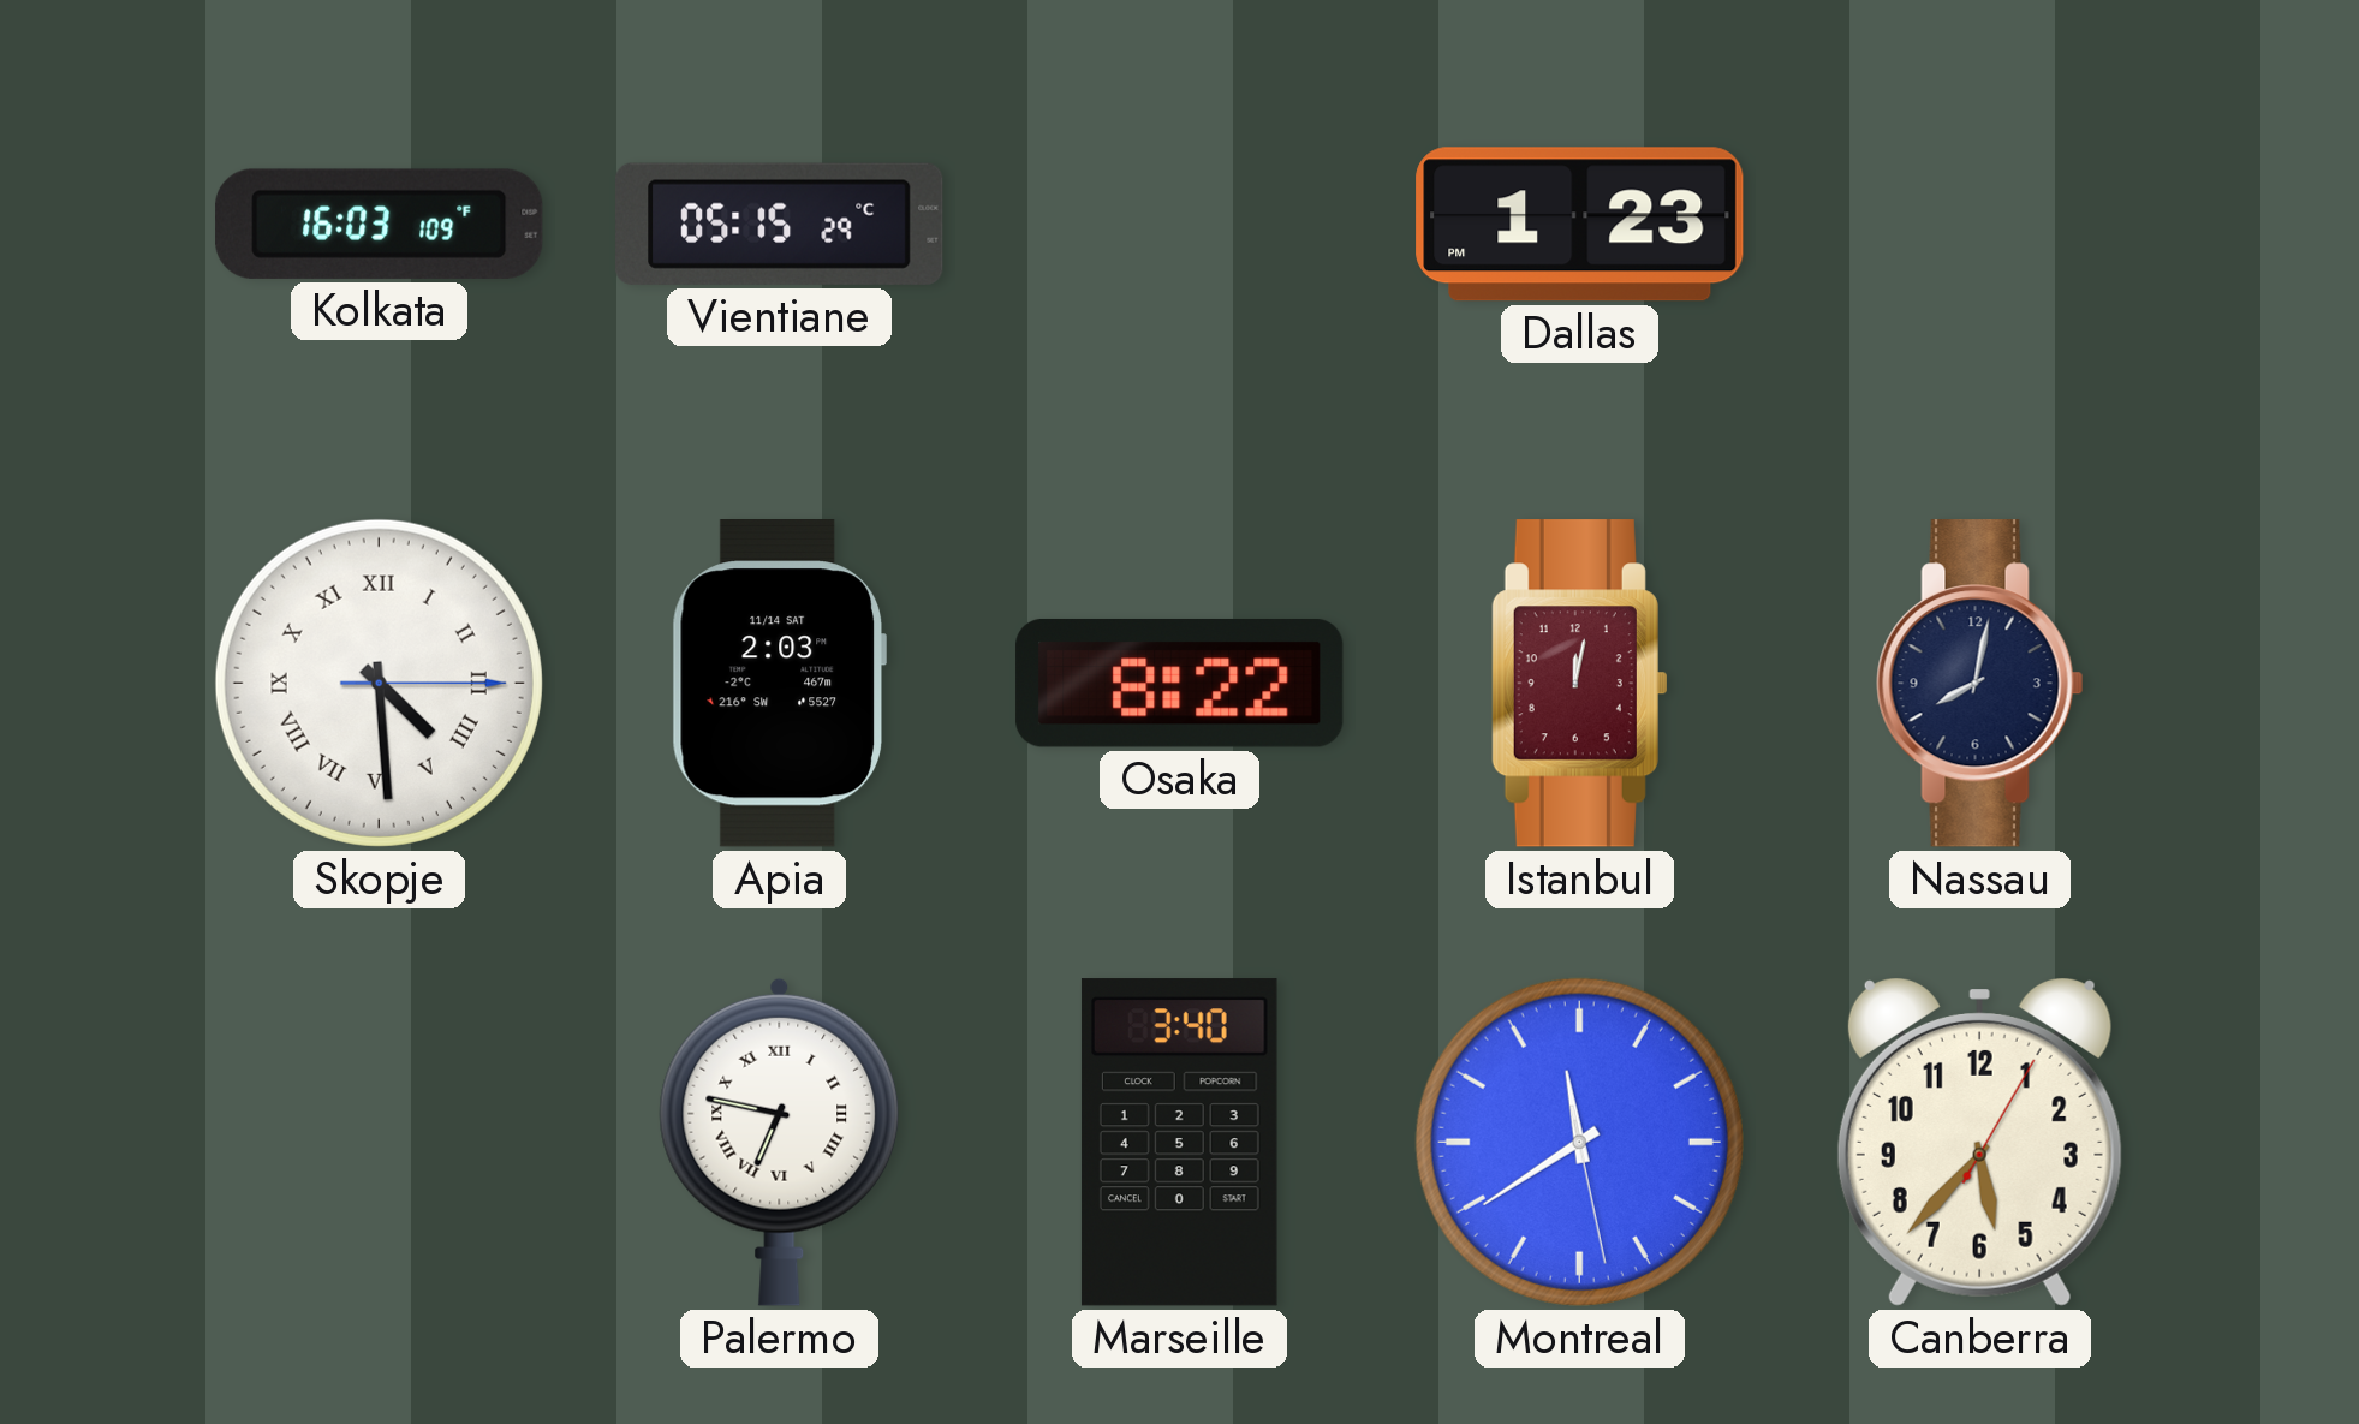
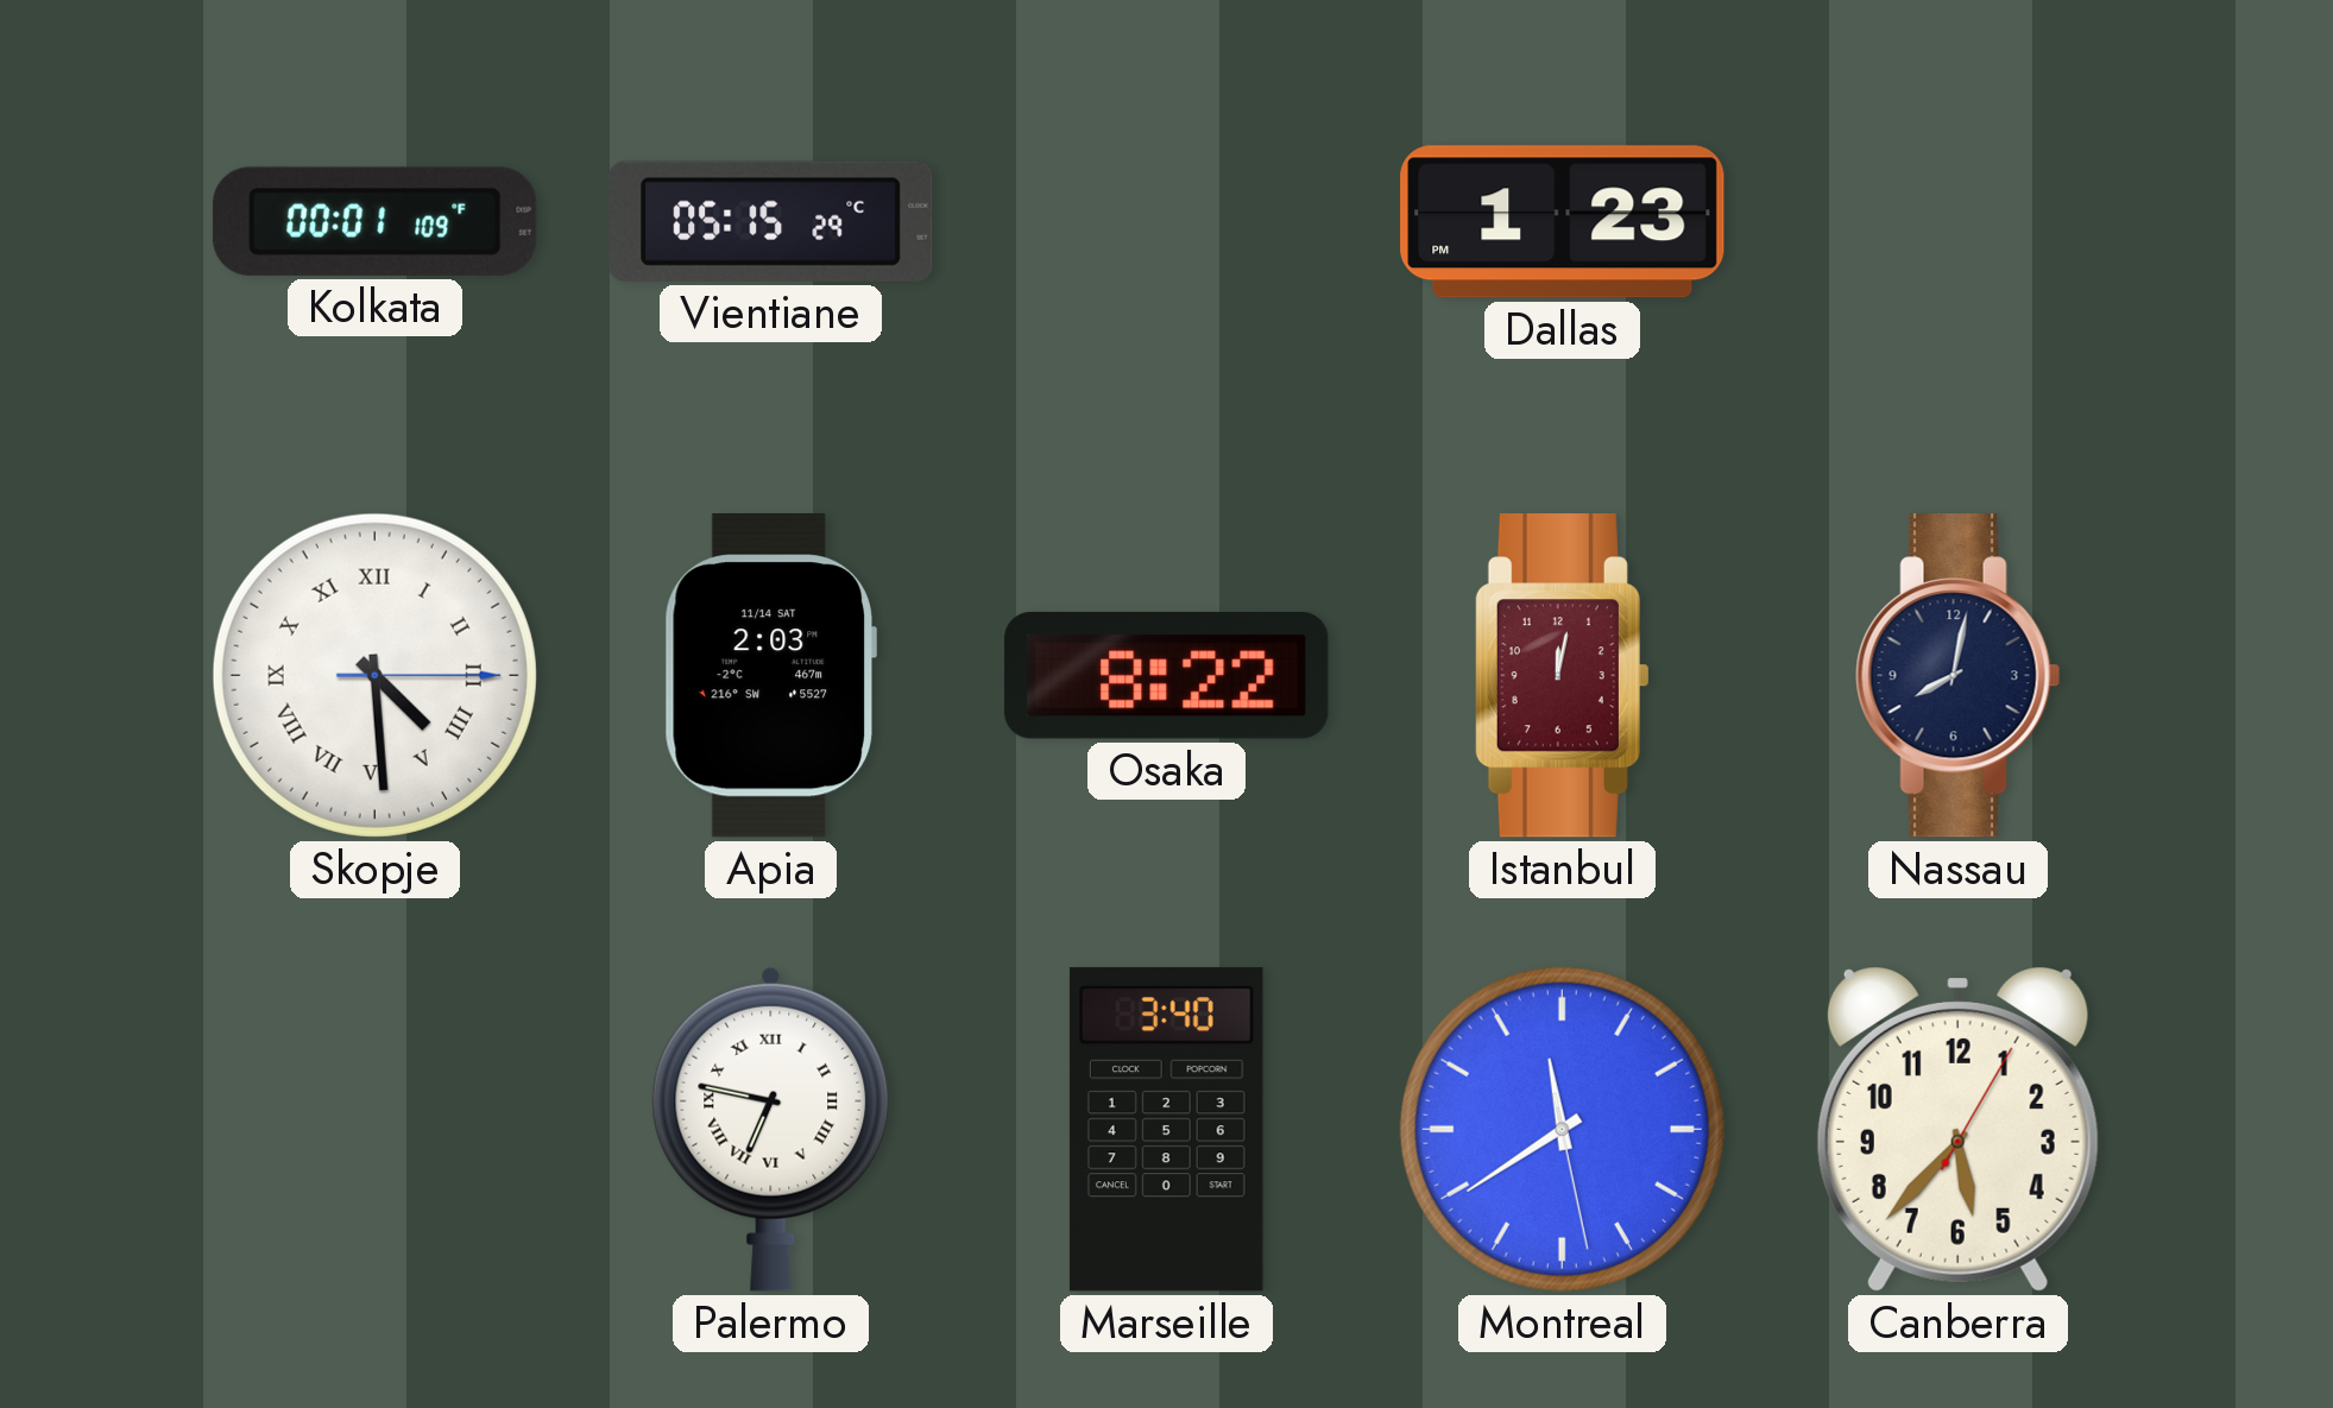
Kolkata: 16:03 -> 00:01
